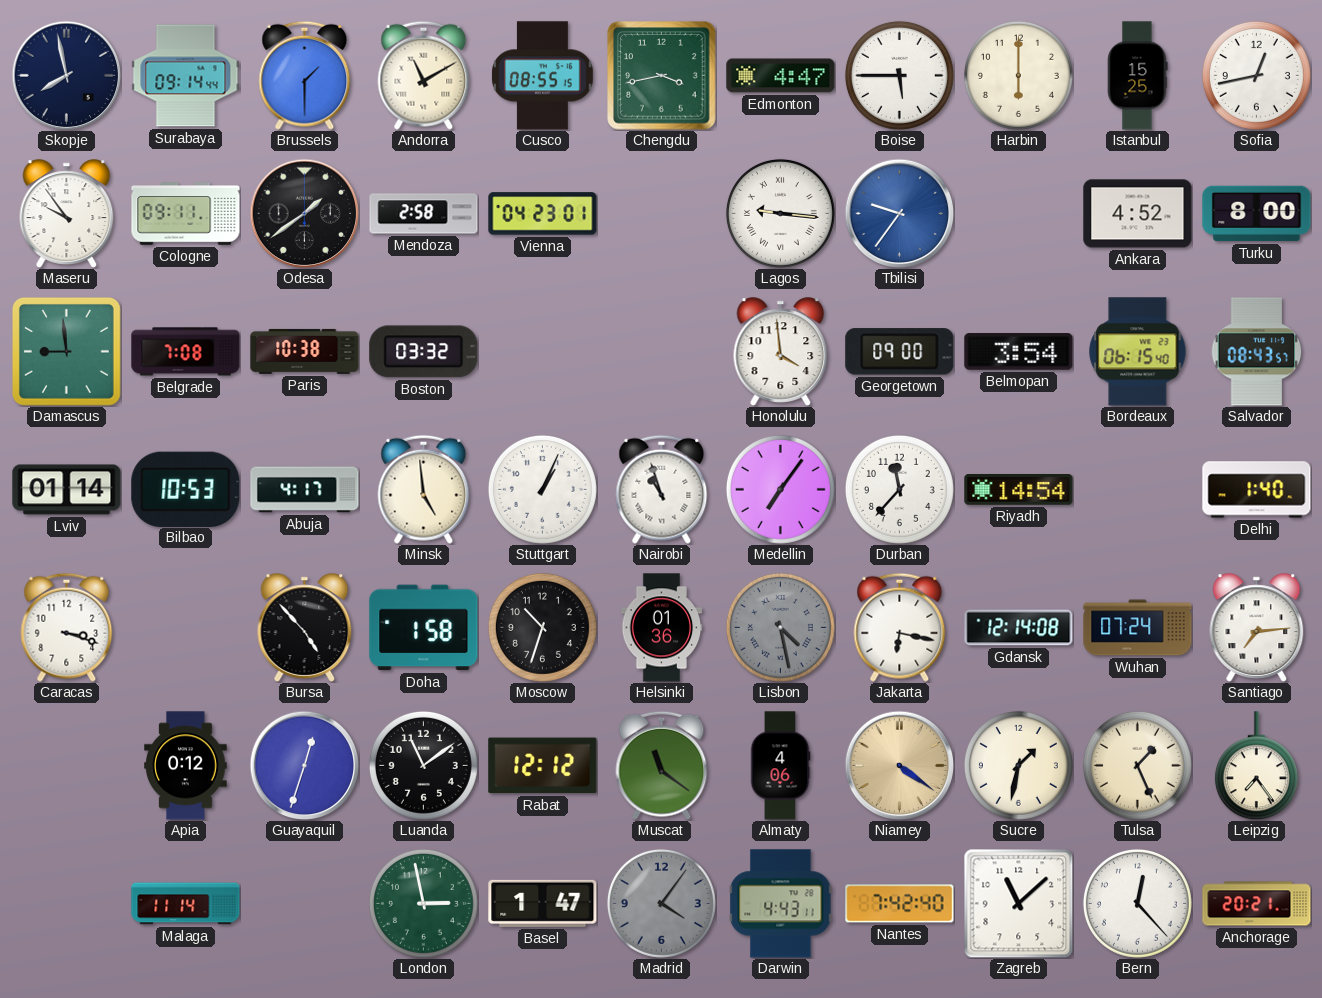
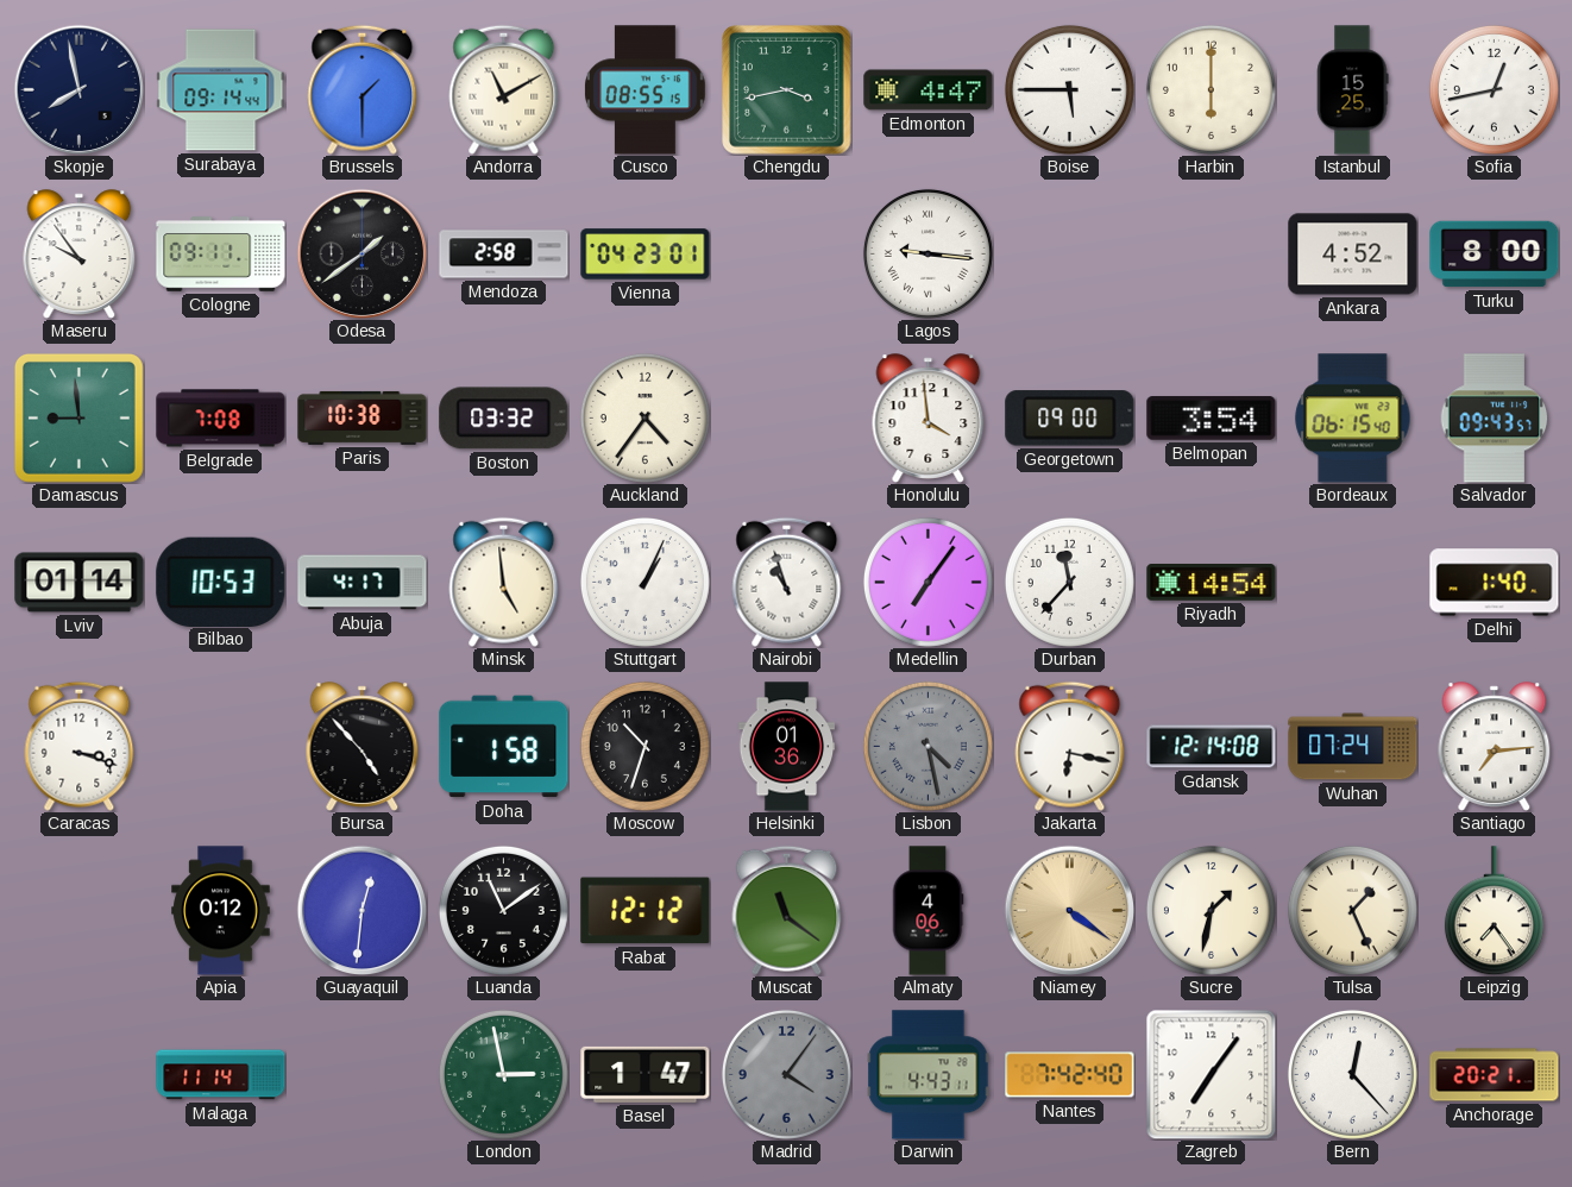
Tbilisi: 9:36 -> none
Auckland: none -> 4:36
Salvador: 08:43 -> 09:43
Guayaquil: 12:33 -> 12:31
Zagreb: 11:08 -> 7:06
